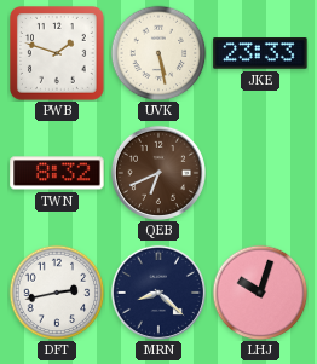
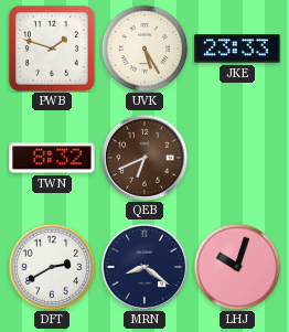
UVK: 5:28 -> 5:25
DFT: 2:43 -> 2:40
MRN: 8:22 -> 8:21
